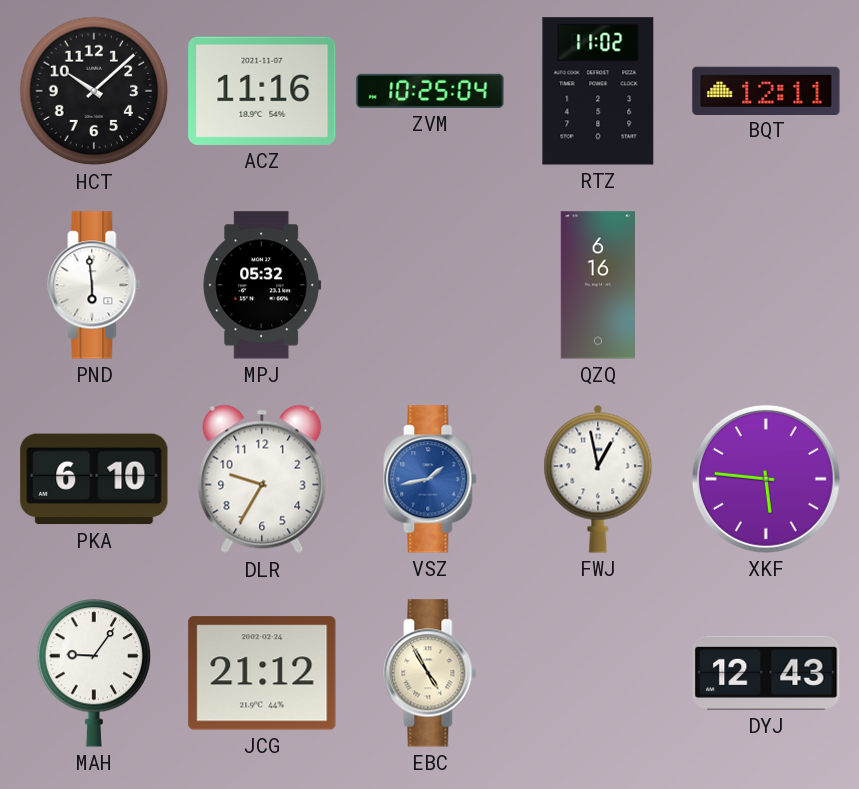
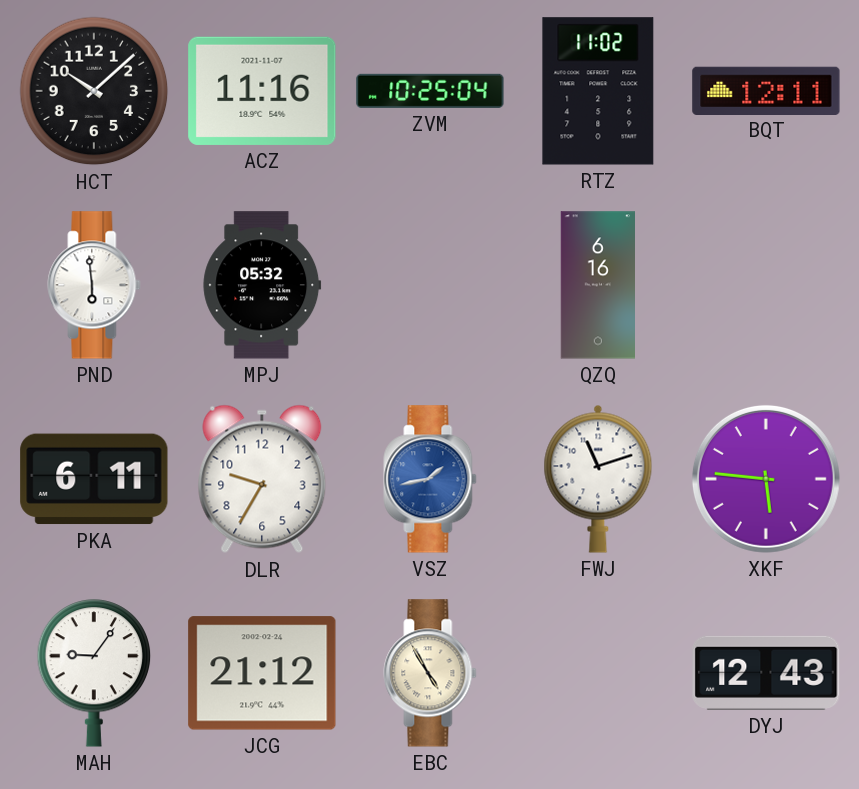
PKA: 6:10 -> 6:11
FWJ: 12:58 -> 11:12
